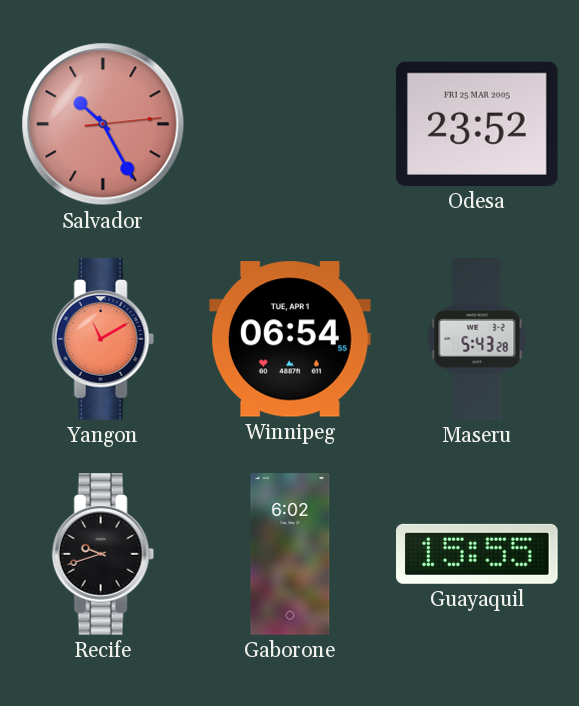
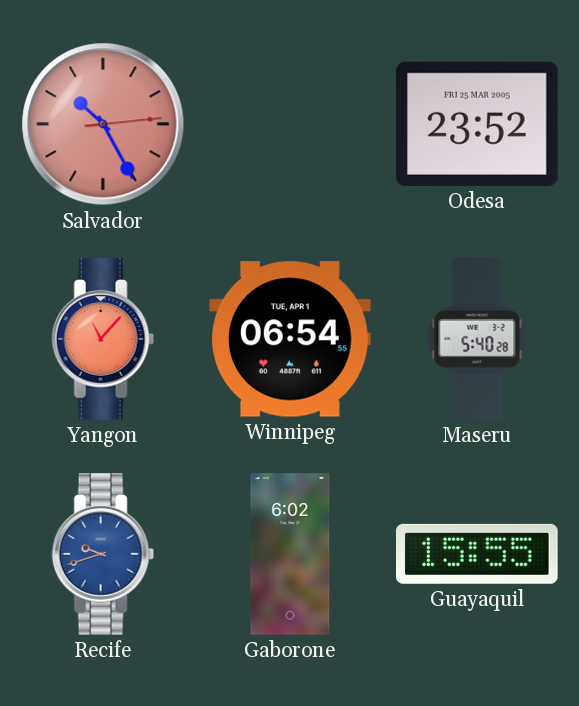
Yangon: 11:10 -> 11:07
Maseru: 5:43 -> 5:40
Recife dial: black -> blue
